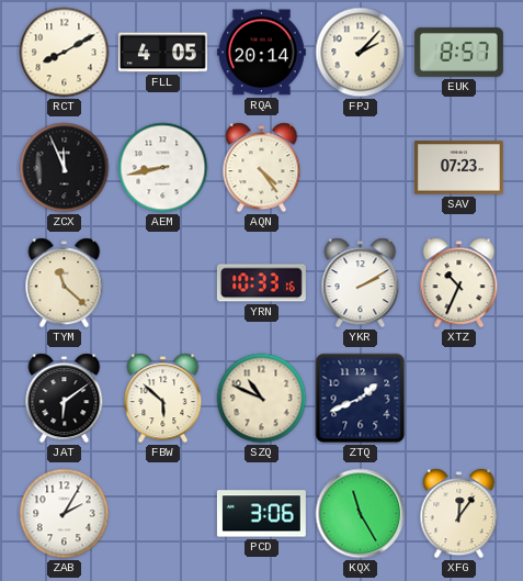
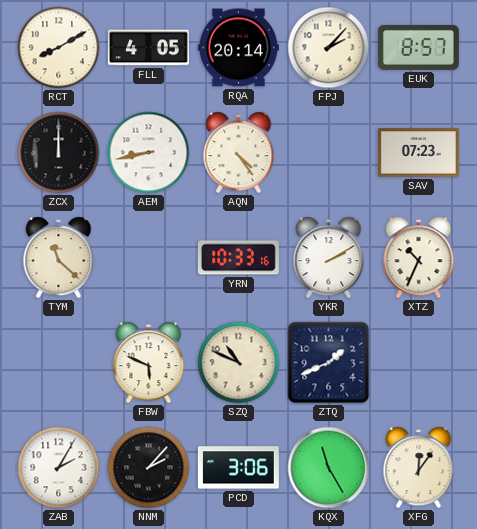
ZCX: 11:56 -> 12:00
JAT: 6:09 -> none
FBW: 5:52 -> 5:49
NNM: none -> 2:07
